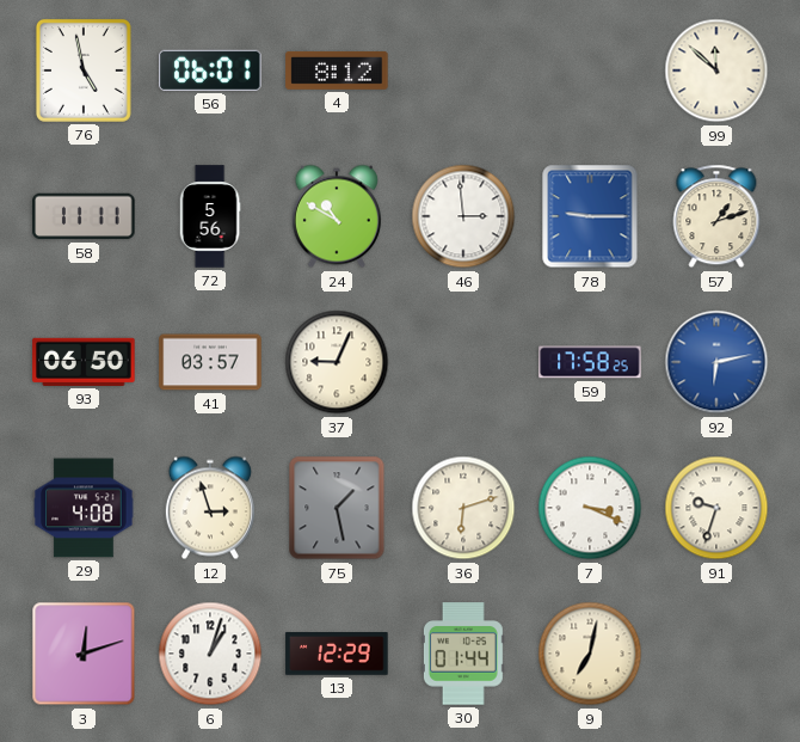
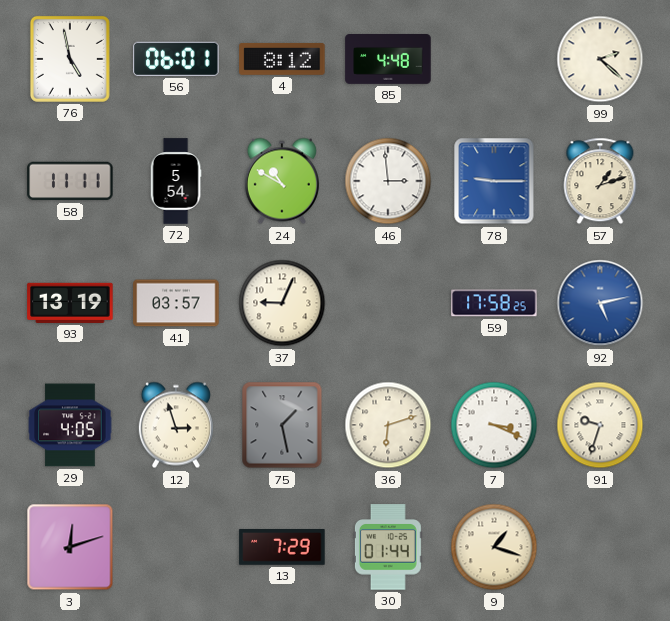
85: none -> 4:48
99: 11:52 -> 2:22
72: 5:56 -> 5:54
93: 06:50 -> 13:19
92: 6:13 -> 5:13
29: 4:08 -> 4:05
6: 1:03 -> none
13: 12:29 -> 7:29
9: 7:02 -> 1:18
